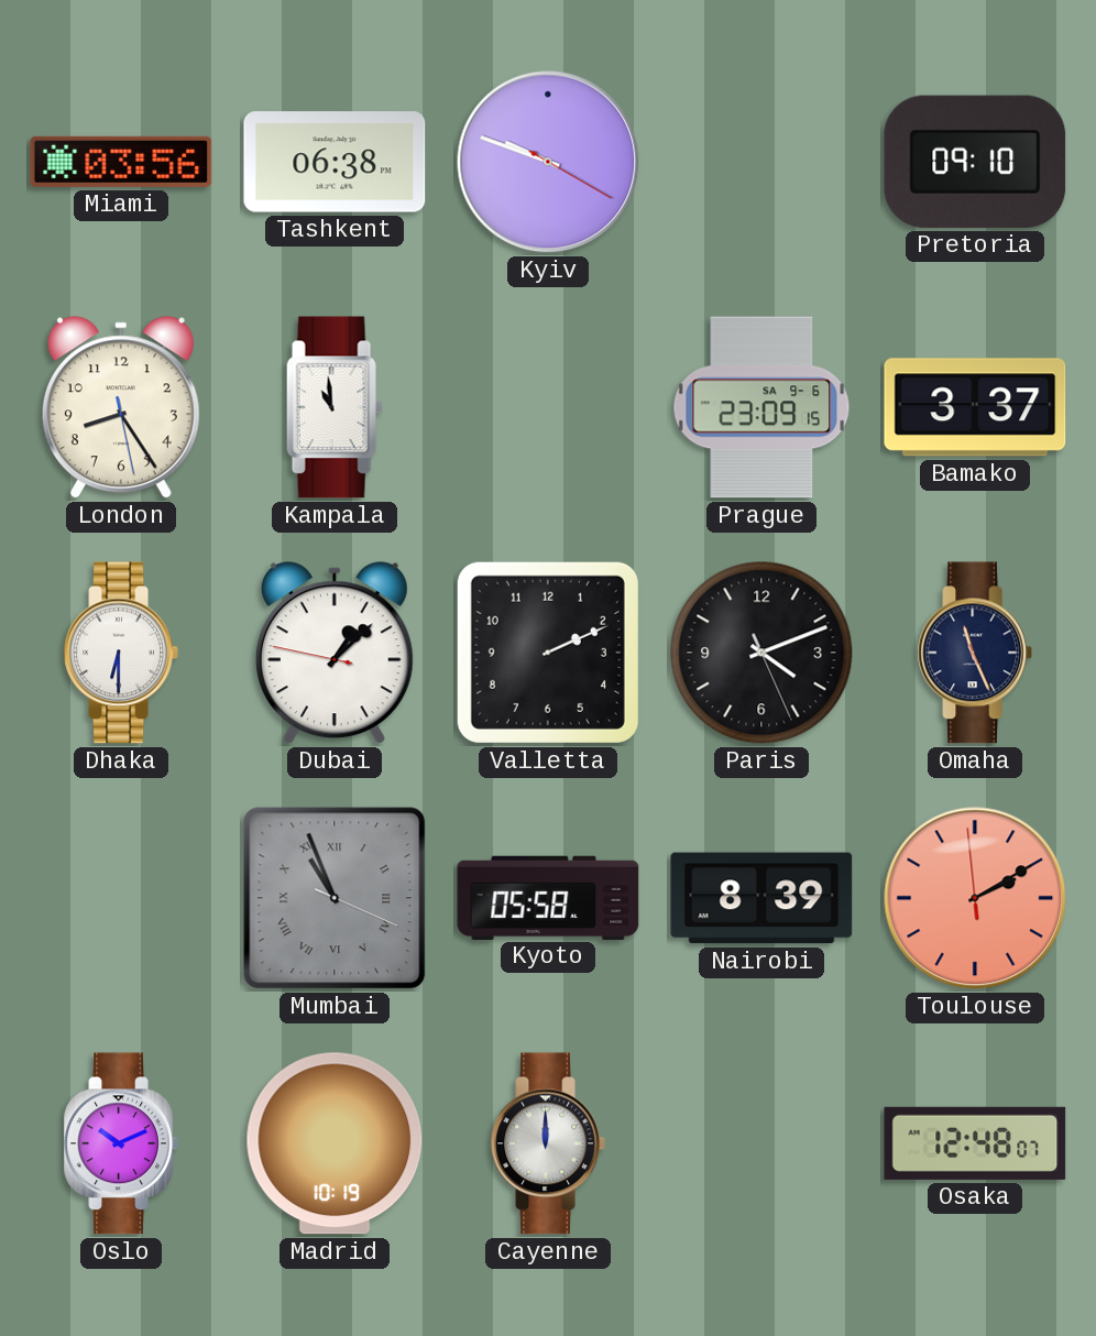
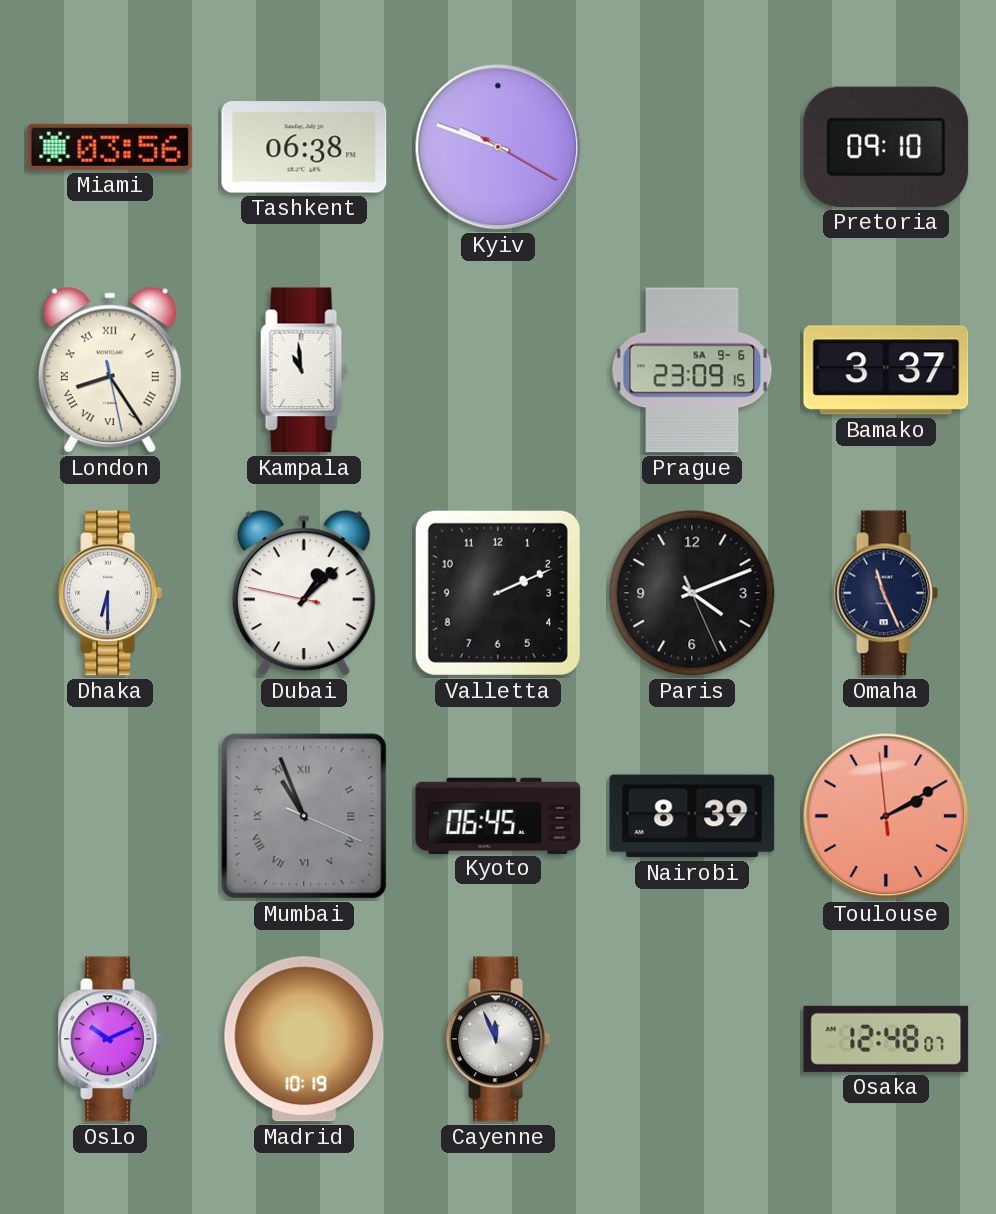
London numerals: Arabic -> Roman
Kyoto: 05:58 -> 06:45
Cayenne: 12:00 -> 11:56
